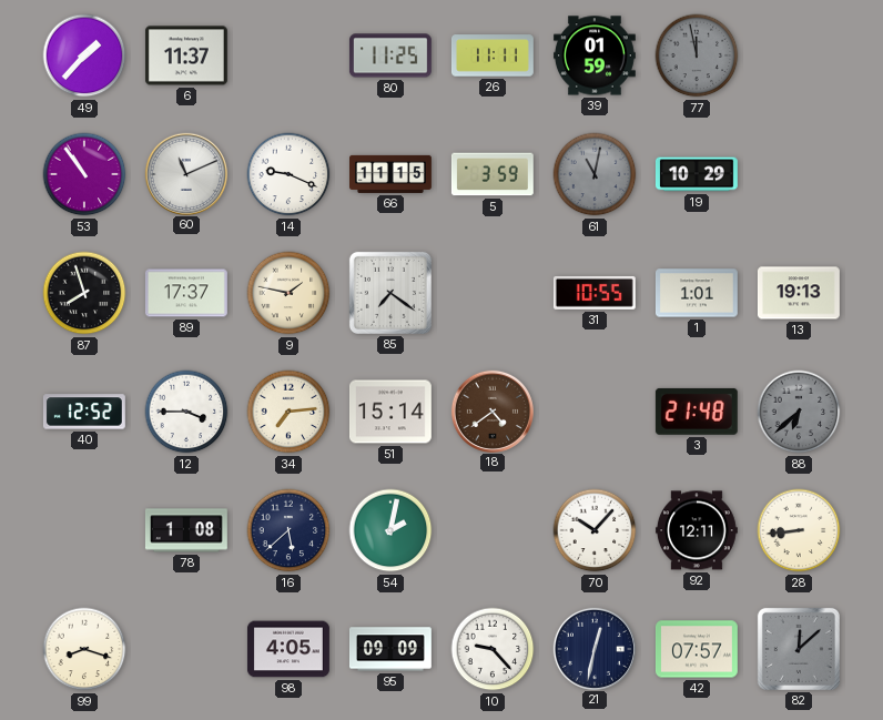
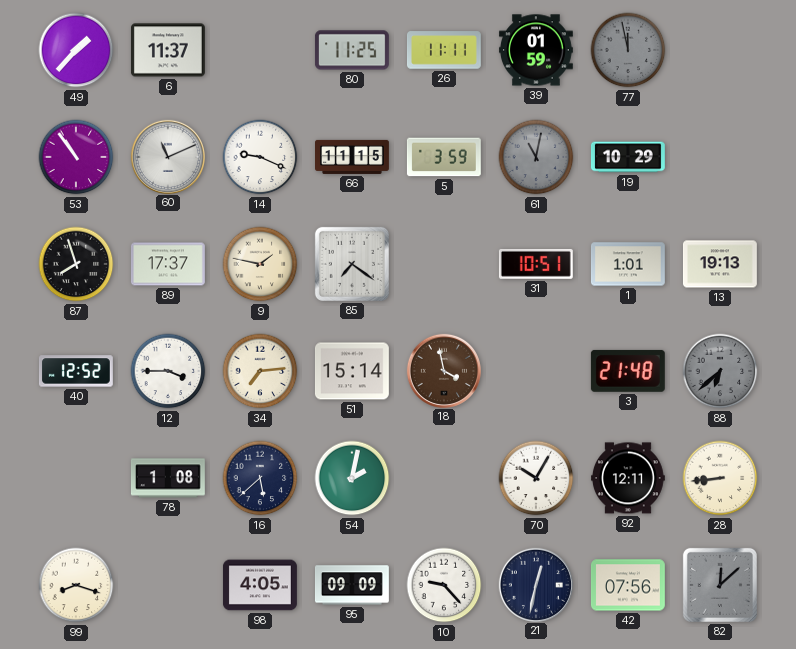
31: 10:55 -> 10:51
18: 4:39 -> 3:58
70: 10:07 -> 10:05
42: 07:57 -> 07:56
